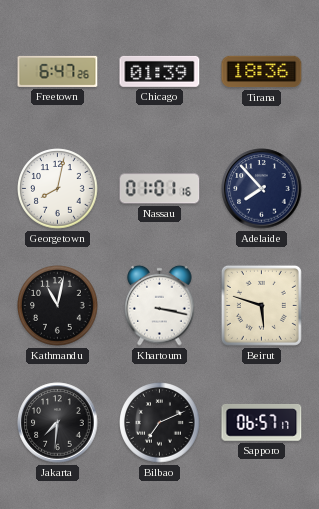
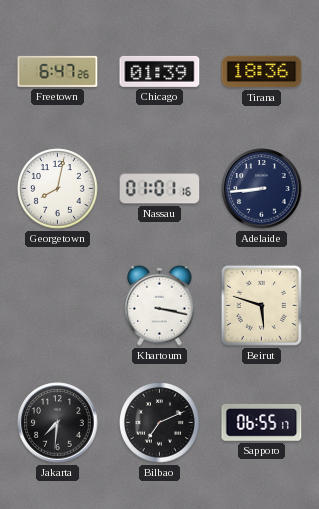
Adelaide: 7:53 -> 8:44
Kathmandu: 11:02 -> none
Sapporo: 06:57 -> 06:55
